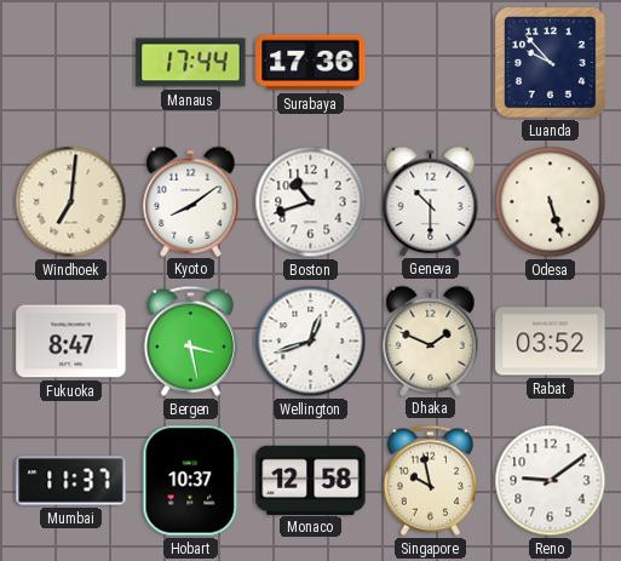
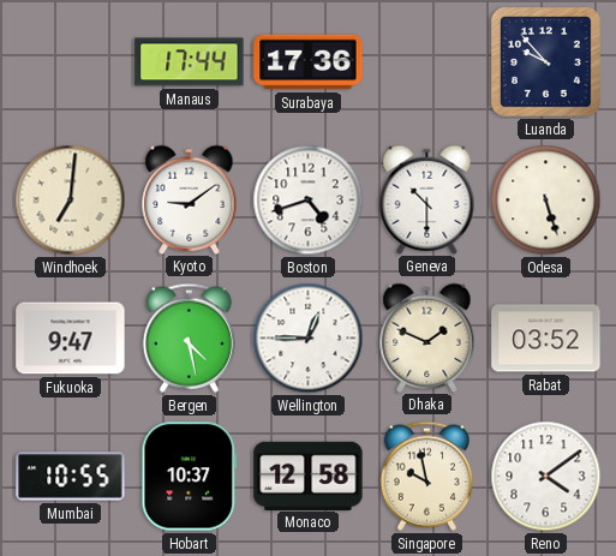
Kyoto: 8:09 -> 9:09
Boston: 10:42 -> 4:42
Fukuoka: 8:47 -> 9:47
Bergen: 3:28 -> 4:28
Wellington: 12:42 -> 12:45
Mumbai: 11:37 -> 10:55
Reno: 9:09 -> 4:09
